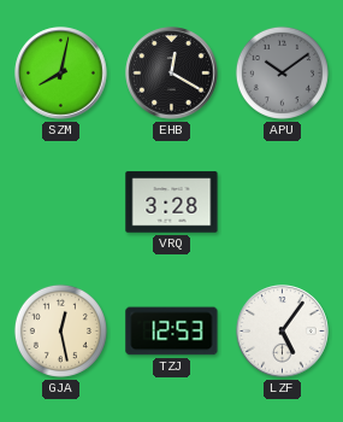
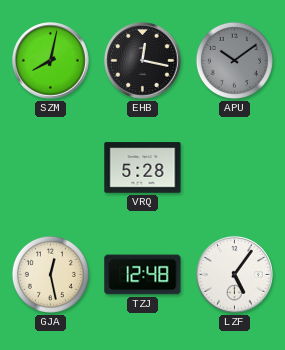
EHB: 12:20 -> 12:17
VRQ: 3:28 -> 5:28
TZJ: 12:53 -> 12:48
